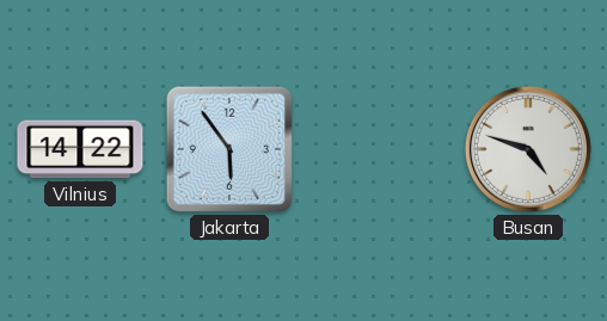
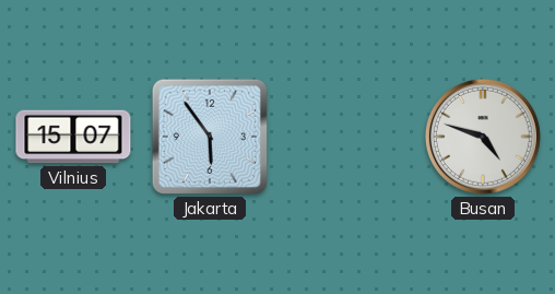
Vilnius: 14:22 -> 15:07
